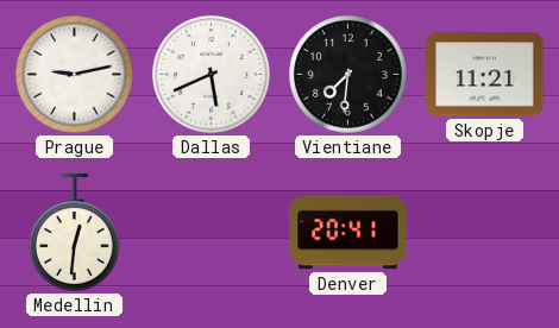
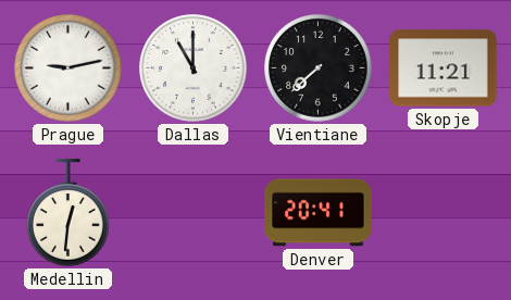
Dallas: 5:41 -> 11:00
Vientiane: 7:31 -> 7:38
